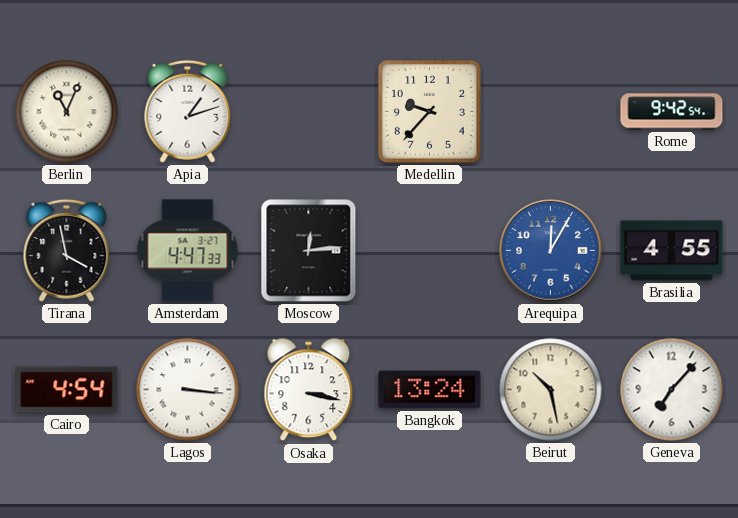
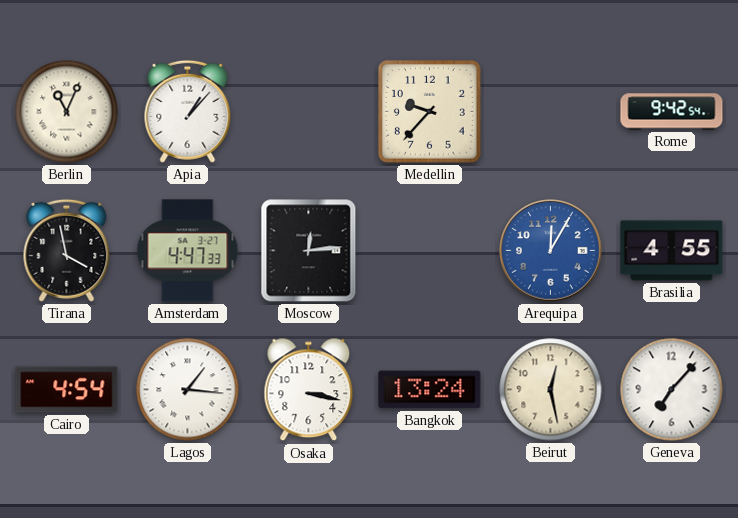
Apia: 1:12 -> 1:07
Lagos: 3:16 -> 1:16
Beirut: 10:28 -> 12:28
